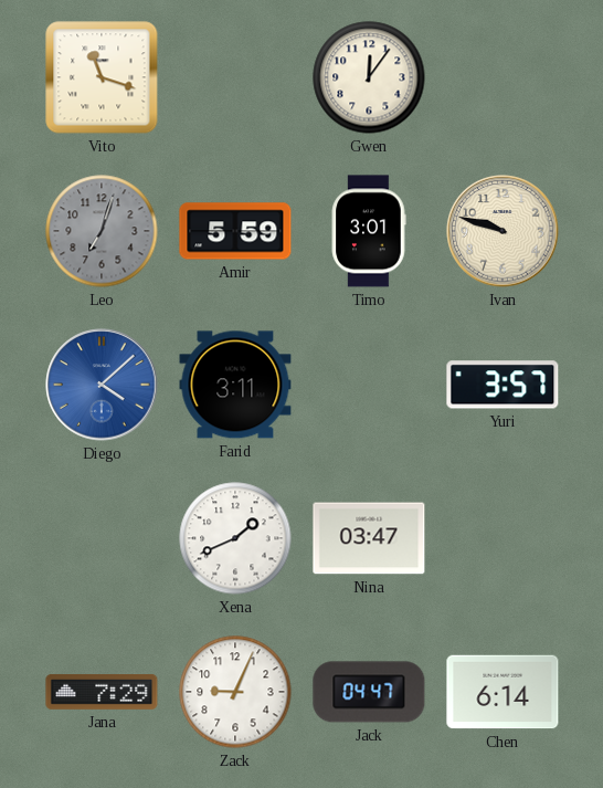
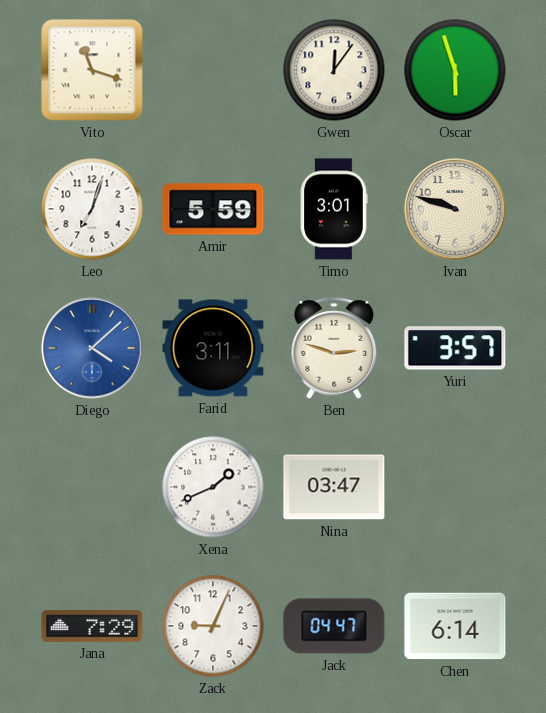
Oscar: none -> 5:57
Leo dial: grey -> white
Ben: none -> 2:48
